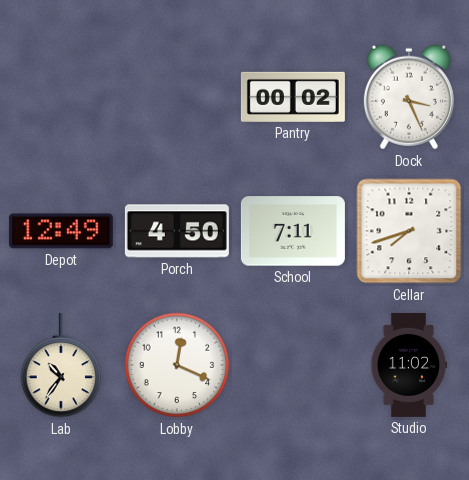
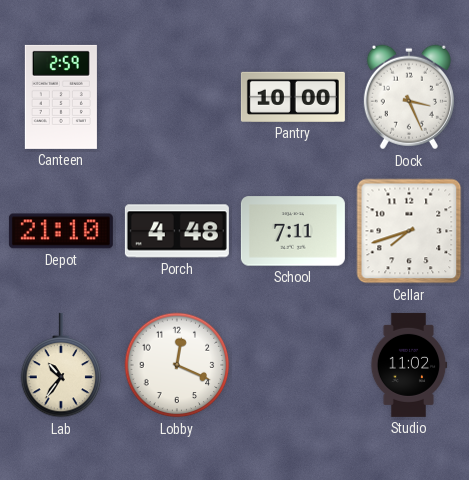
Canteen: none -> 2:59
Pantry: 00:02 -> 10:00
Depot: 12:49 -> 21:10
Porch: 4:50 -> 4:48
